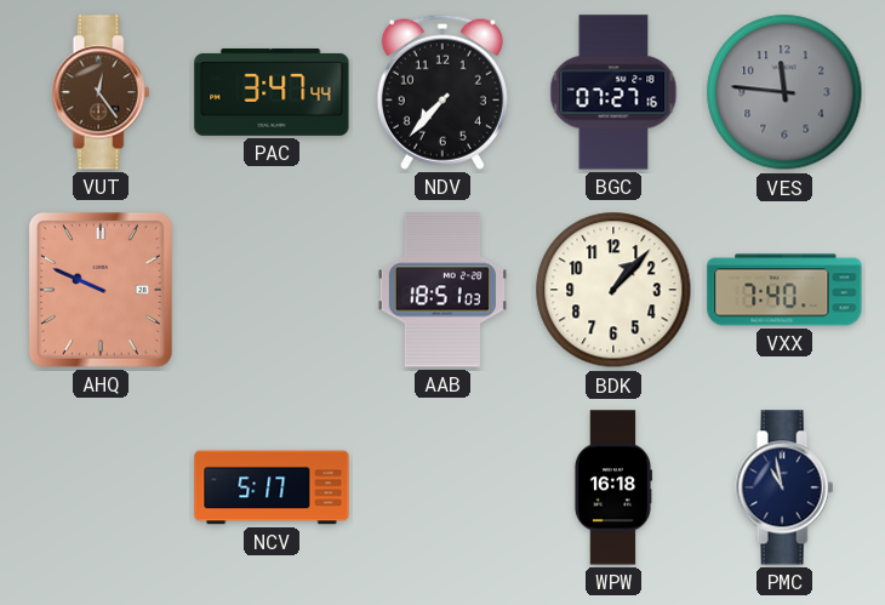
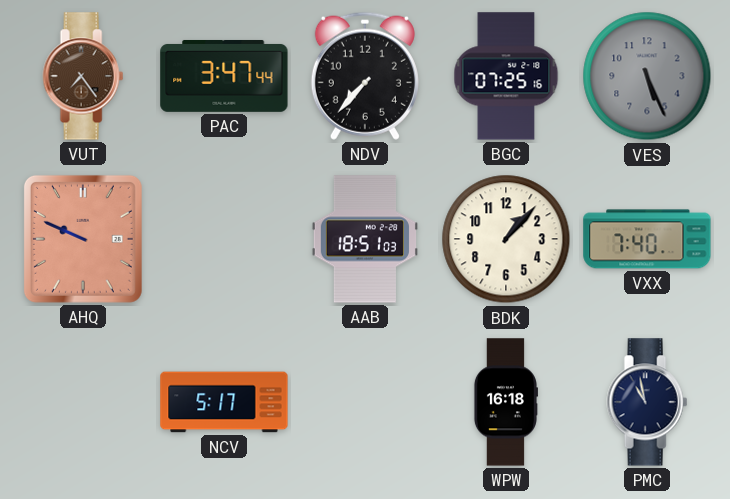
VUT: 12:24 -> 7:24
BGC: 07:27 -> 07:25
VES: 11:46 -> 5:26
